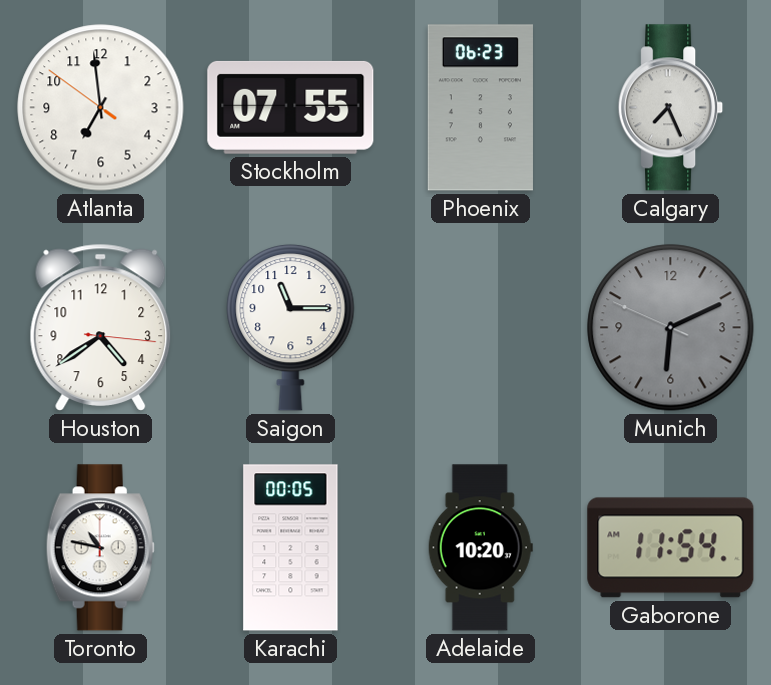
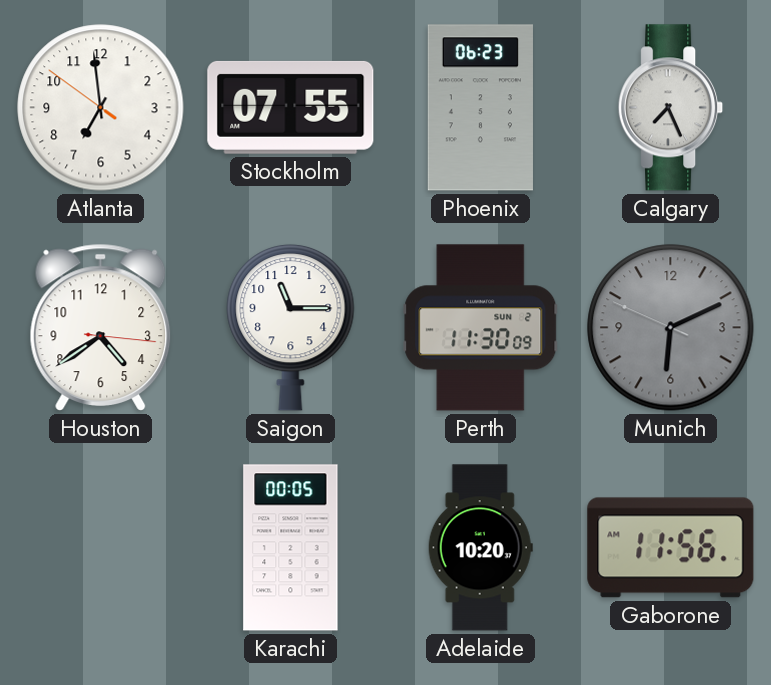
Perth: none -> 11:30
Toronto: 10:47 -> none
Gaborone: 11:54 -> 11:56
